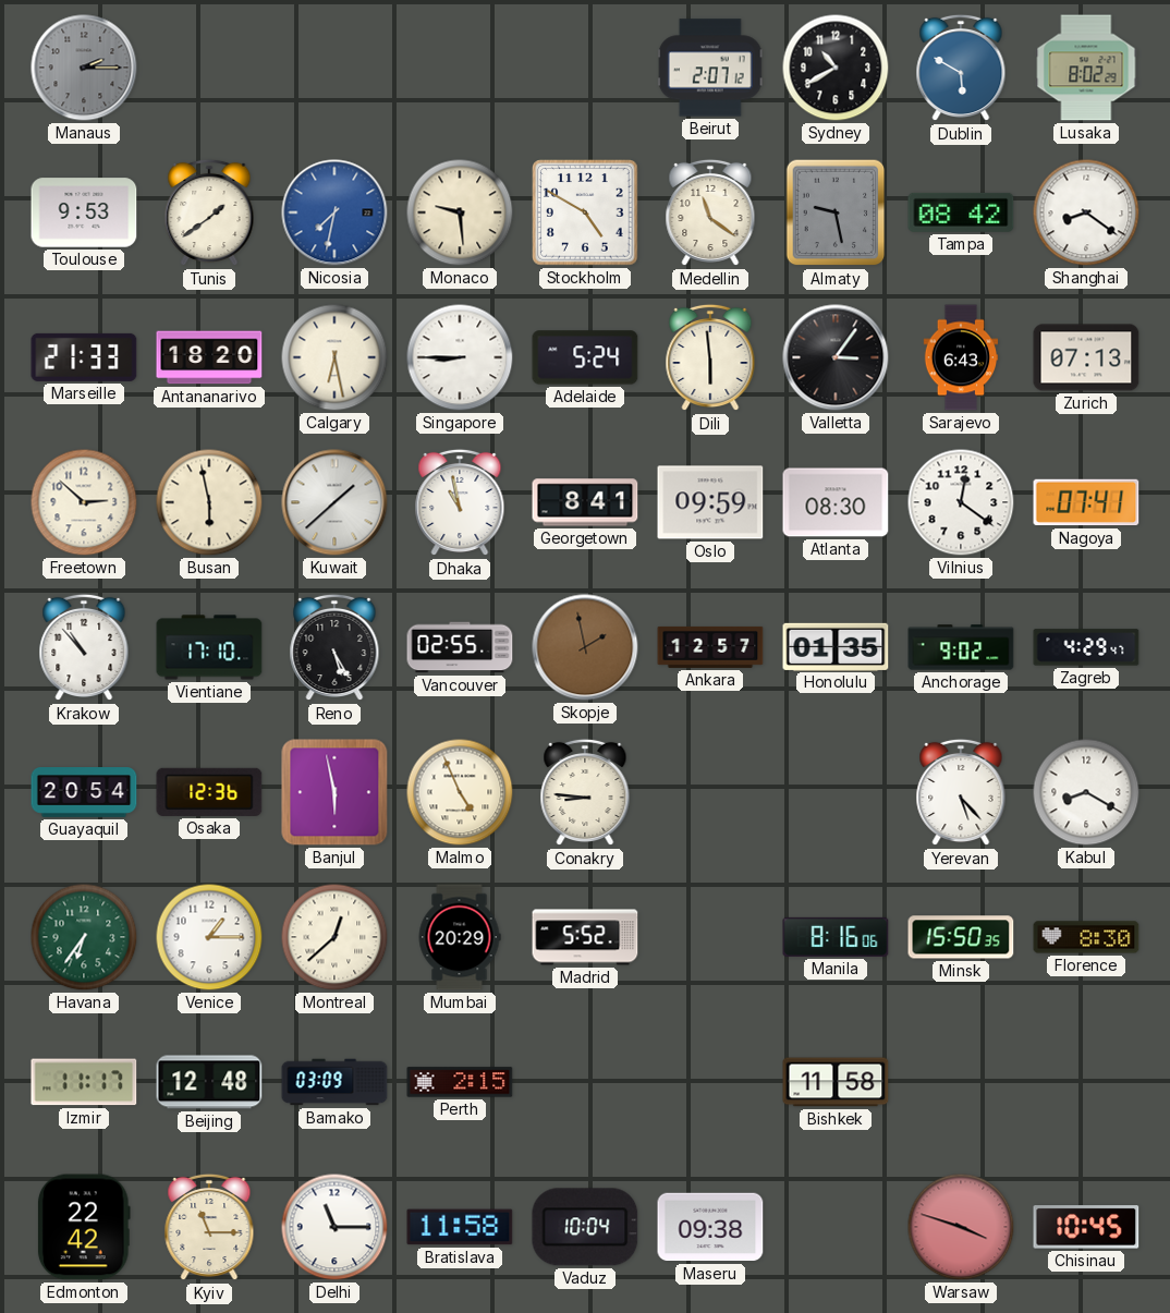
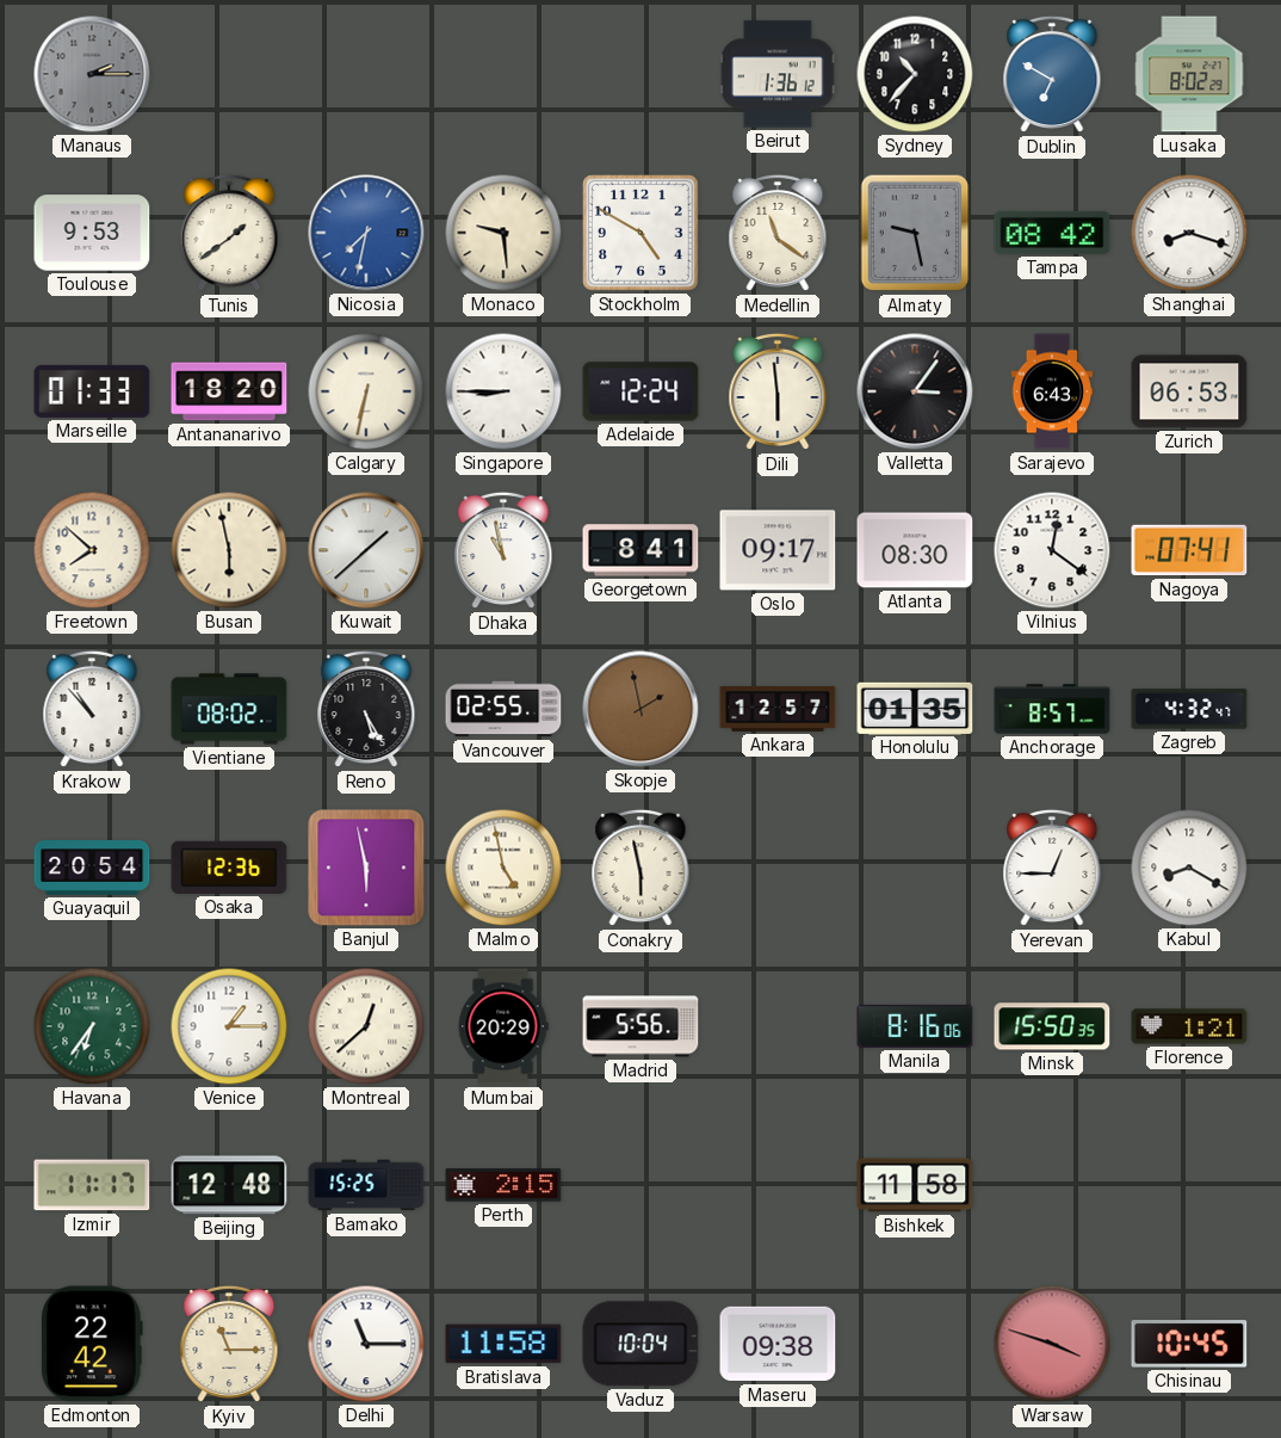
Beirut: 2:07 -> 1:36
Sydney: 10:40 -> 10:37
Dublin: 5:50 -> 6:50
Shanghai: 8:21 -> 8:18
Marseille: 21:33 -> 01:33
Calgary: 6:28 -> 6:32
Adelaide: 5:24 -> 12:24
Zurich: 07:13 -> 06:53
Freetown: 2:52 -> 7:52
Oslo: 09:59 -> 09:17
Vientiane: 17:10 -> 08:02
Anchorage: 9:02 -> 8:57
Zagreb: 4:29 -> 4:32
Malmo: 4:56 -> 4:58
Conakry: 8:46 -> 5:58
Yerevan: 5:23 -> 12:45
Madrid: 5:52 -> 5:56
Florence: 8:30 -> 1:21
Bamako: 03:09 -> 15:25
